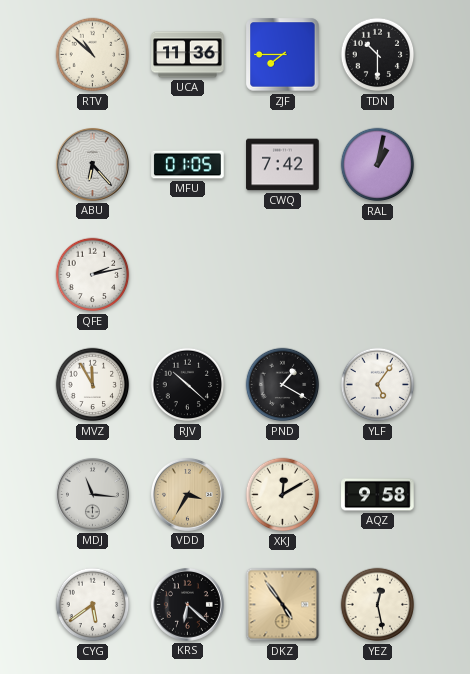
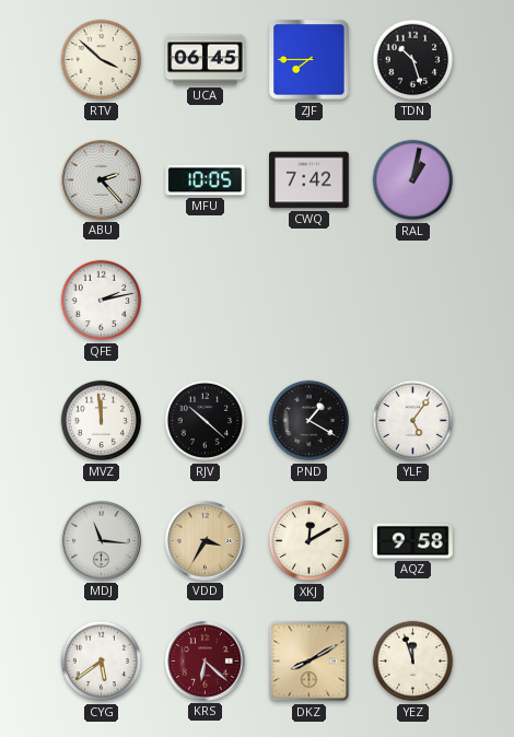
RTV: 10:52 -> 3:52
UCA: 11:36 -> 06:45
TDN: 10:30 -> 10:27
ABU: 6:23 -> 2:23
MFU: 01:05 -> 10:05
MVZ: 11:55 -> 11:59
KRS dial: black -> burgundy
DKZ: 4:54 -> 8:10
YEZ: 12:28 -> 11:57
